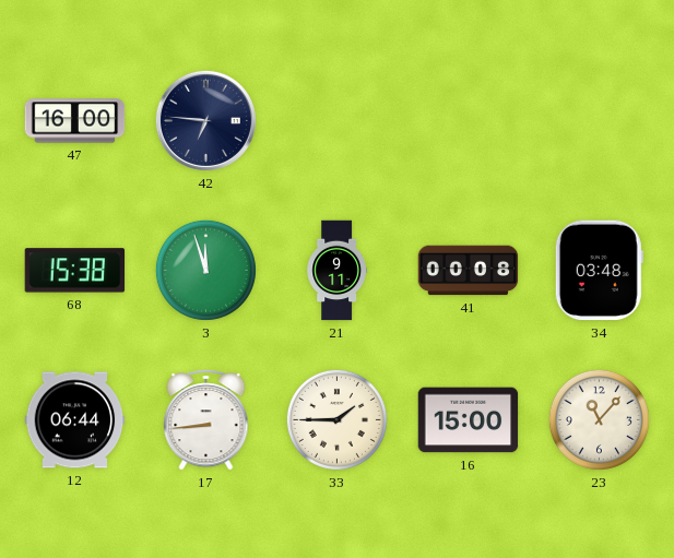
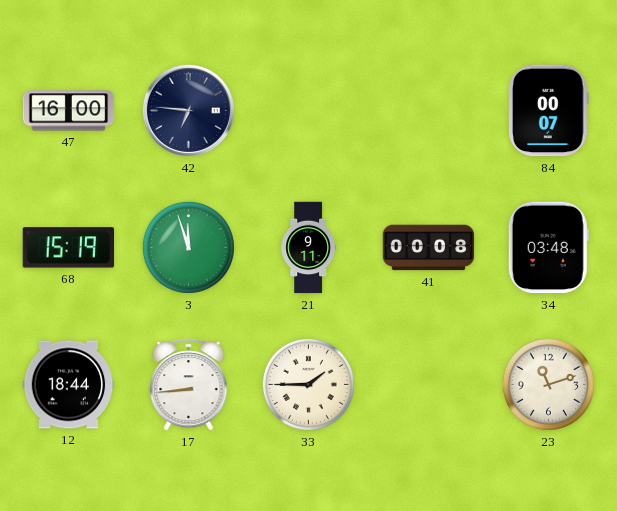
84: none -> 00:07
68: 15:38 -> 15:19
12: 06:44 -> 18:44
16: 15:00 -> none
23: 11:07 -> 11:12
